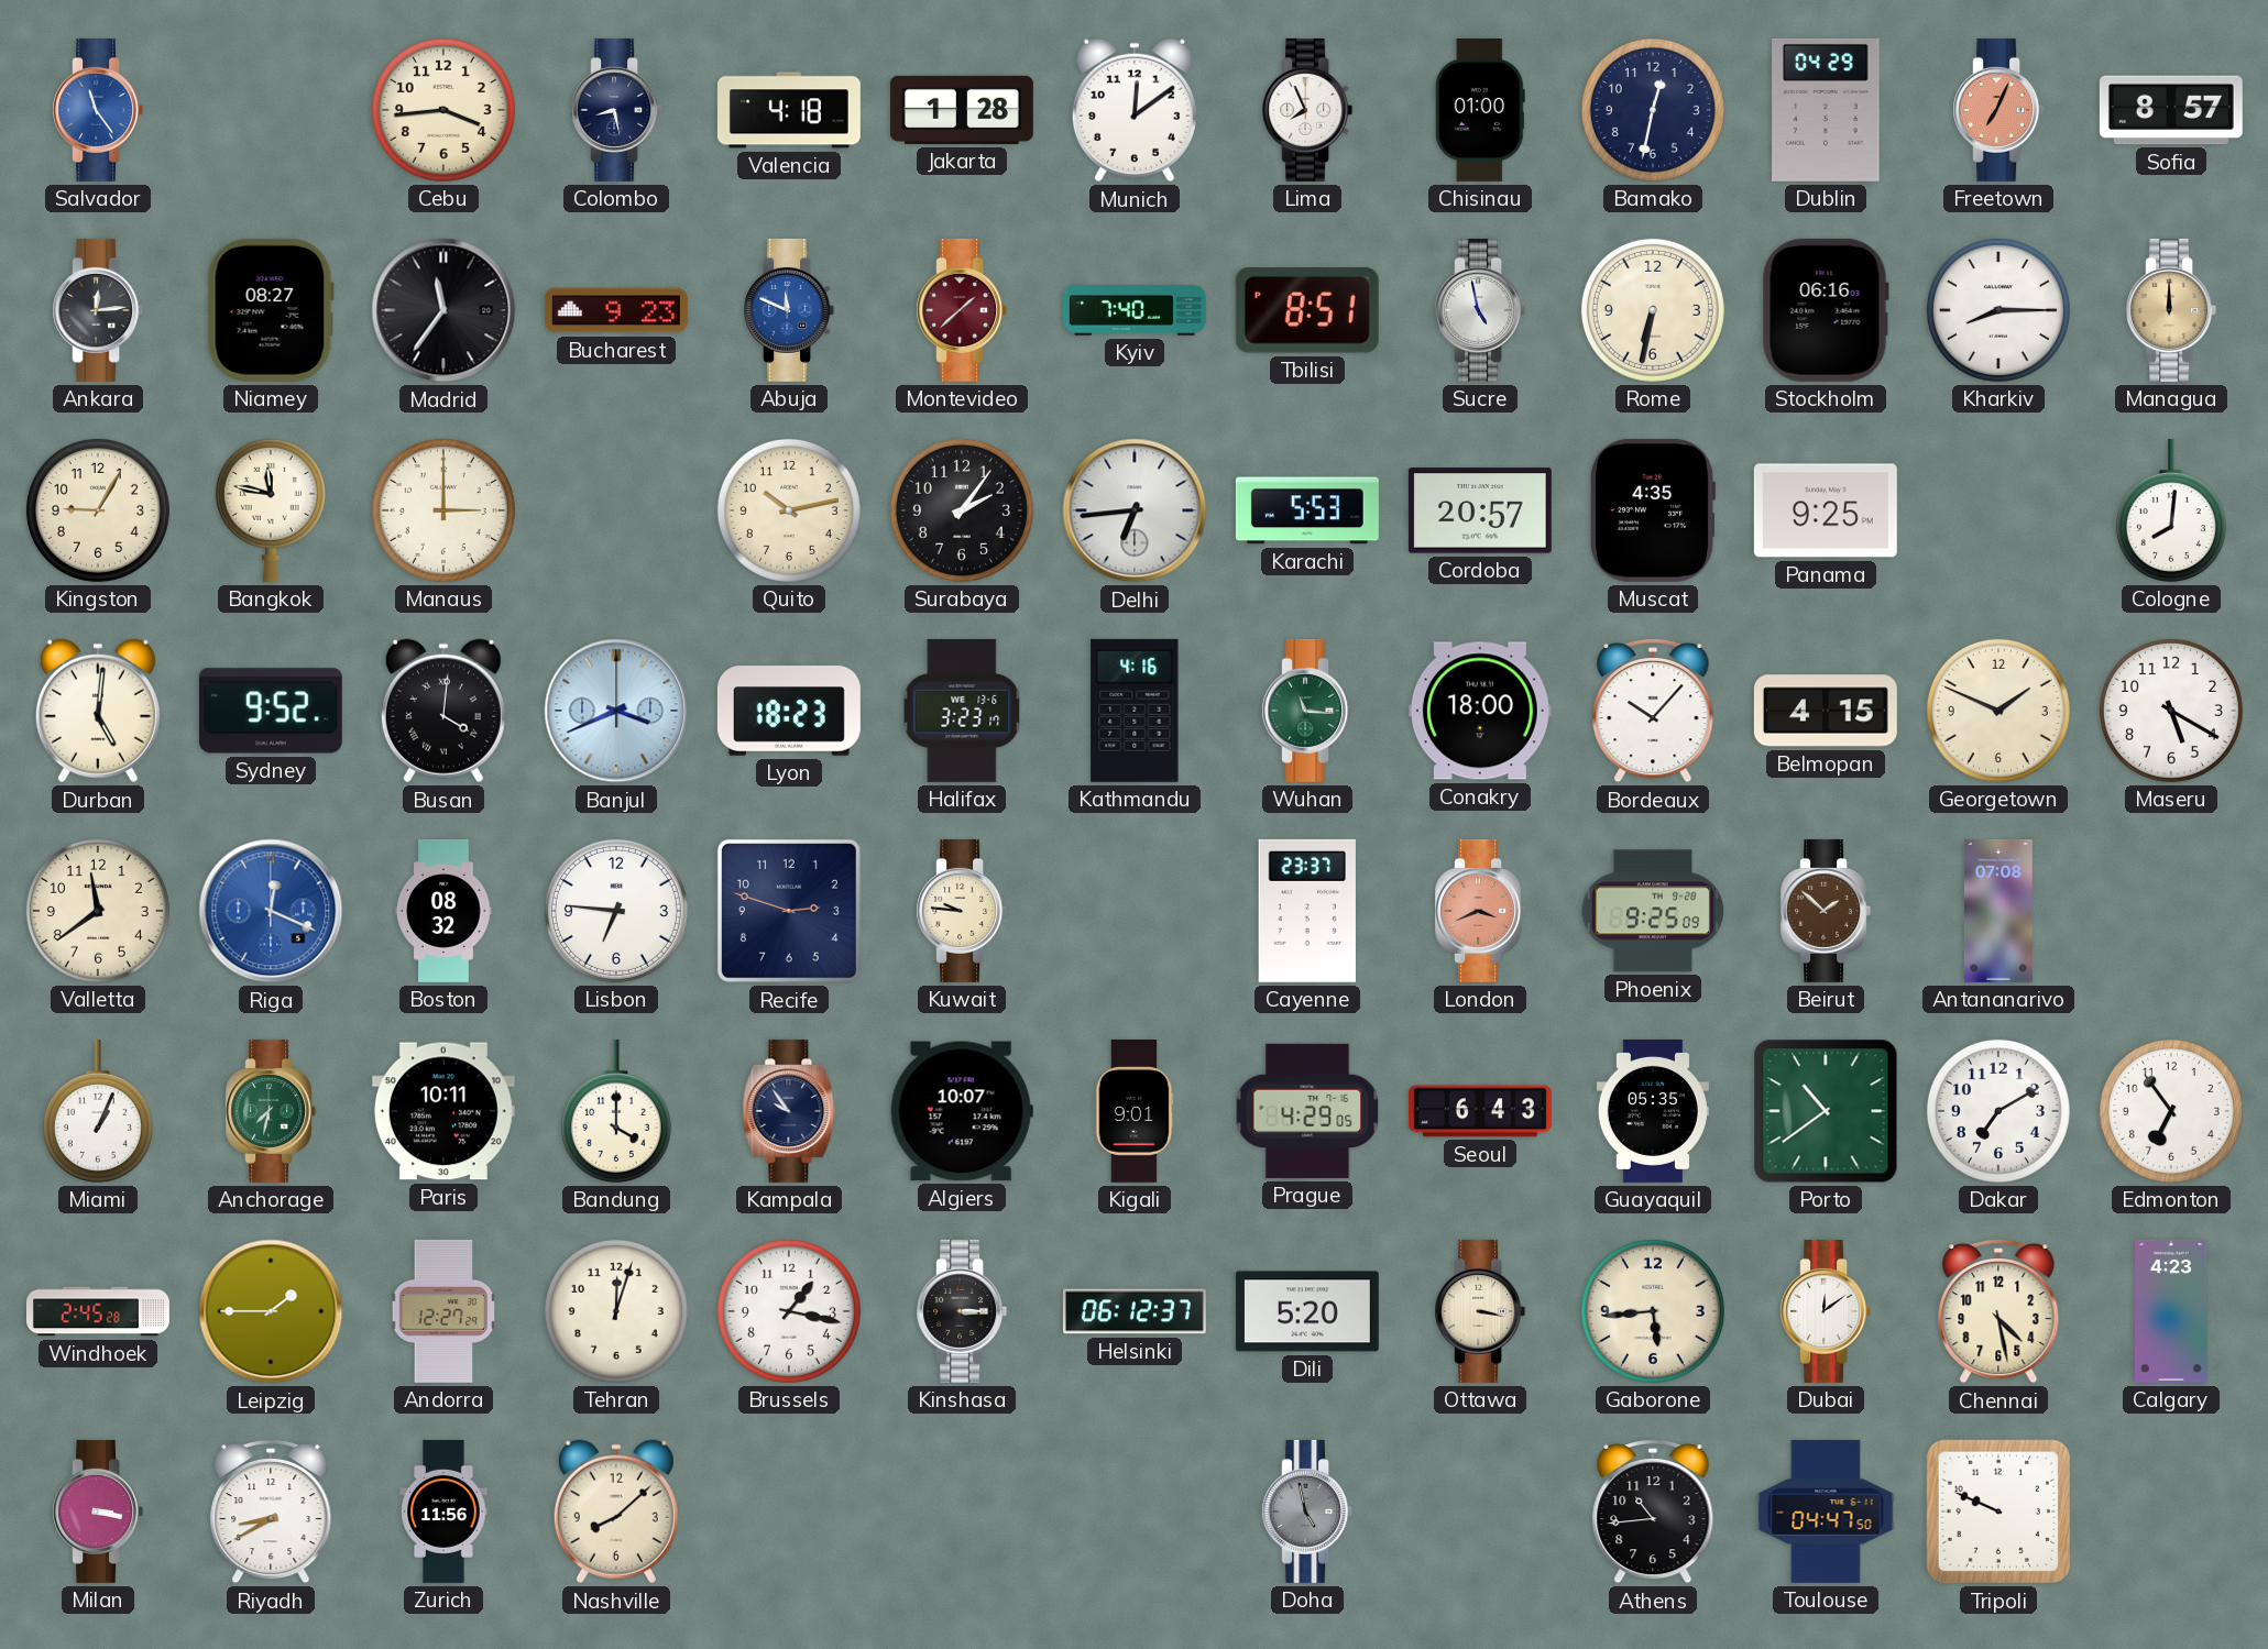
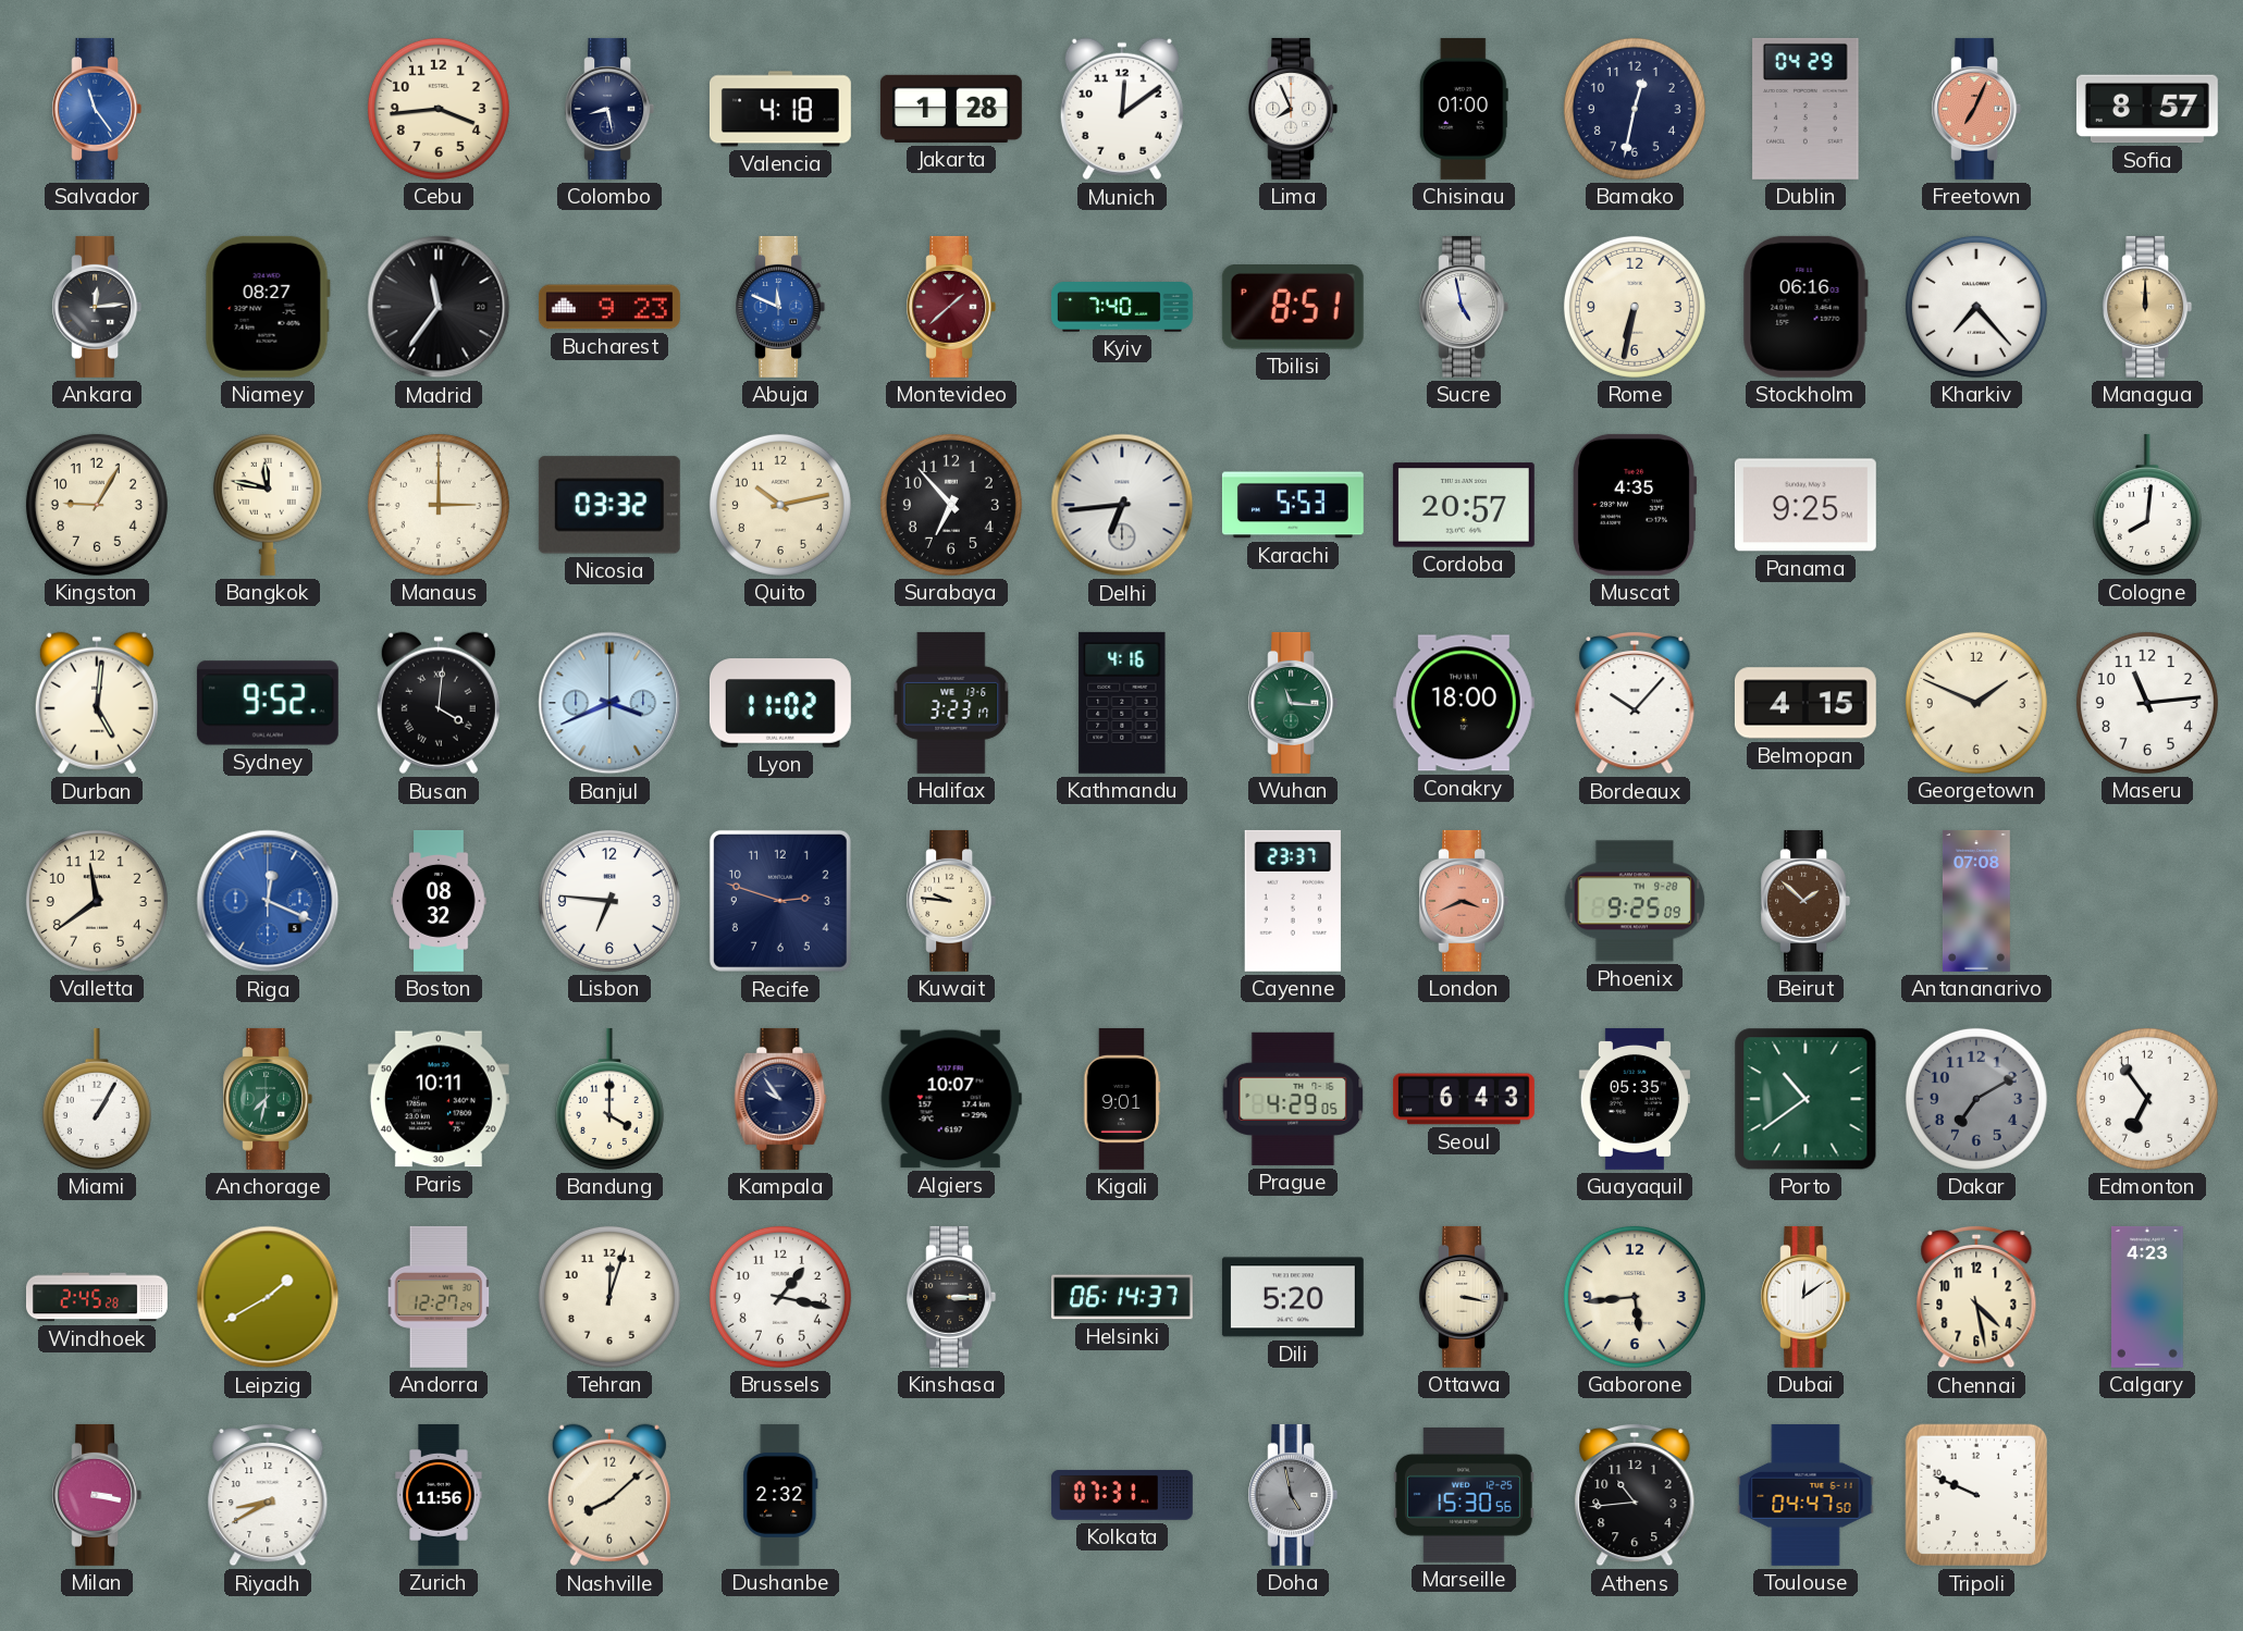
Kharkiv: 8:15 -> 7:23
Nicosia: none -> 03:32
Surabaya: 2:06 -> 6:53
Lyon: 18:23 -> 11:02
Maseru: 5:20 -> 11:14
Miami: 1:04 -> 1:05
Dakar dial: white -> grey
Leipzig: 1:45 -> 1:40
Helsinki: 06:12 -> 06:14
Dushanbe: none -> 2:32
Kolkata: none -> 07:31
Marseille: none -> 15:30
